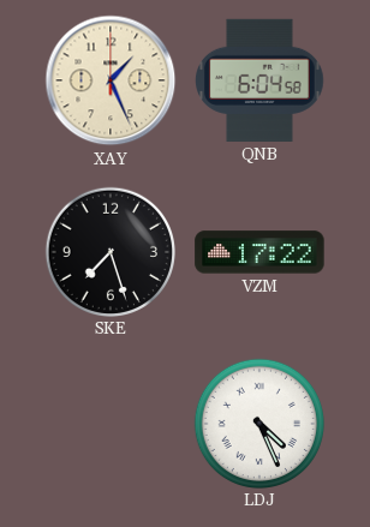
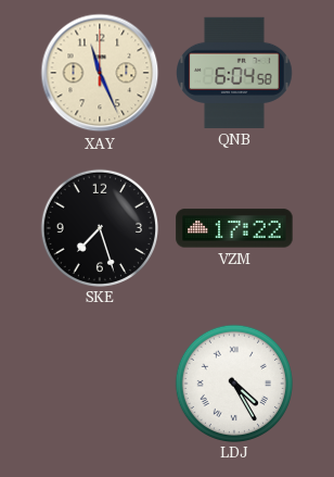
XAY: 1:26 -> 11:26
LDJ: 4:26 -> 4:25
